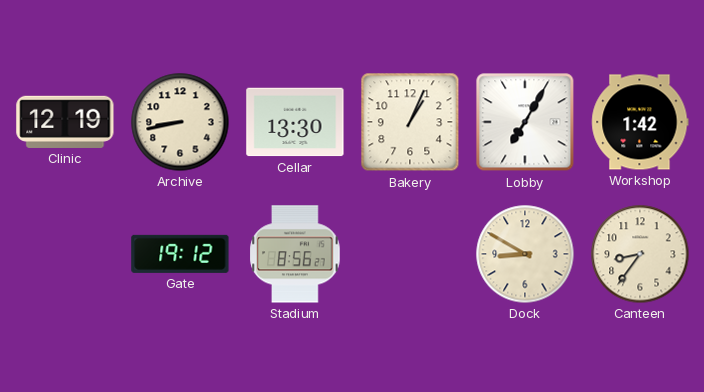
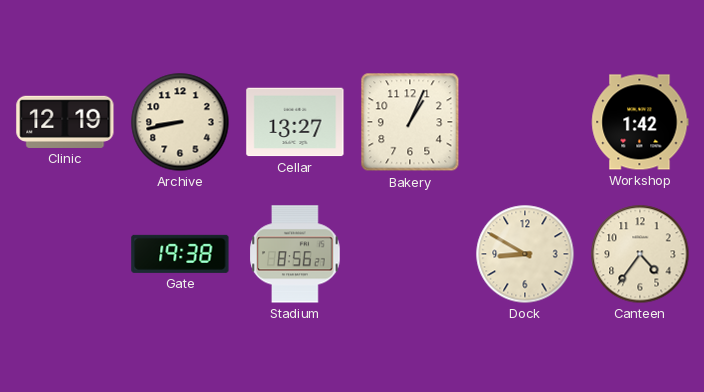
Cellar: 13:30 -> 13:27
Lobby: 7:05 -> none
Gate: 19:12 -> 19:38
Canteen: 8:36 -> 4:36
